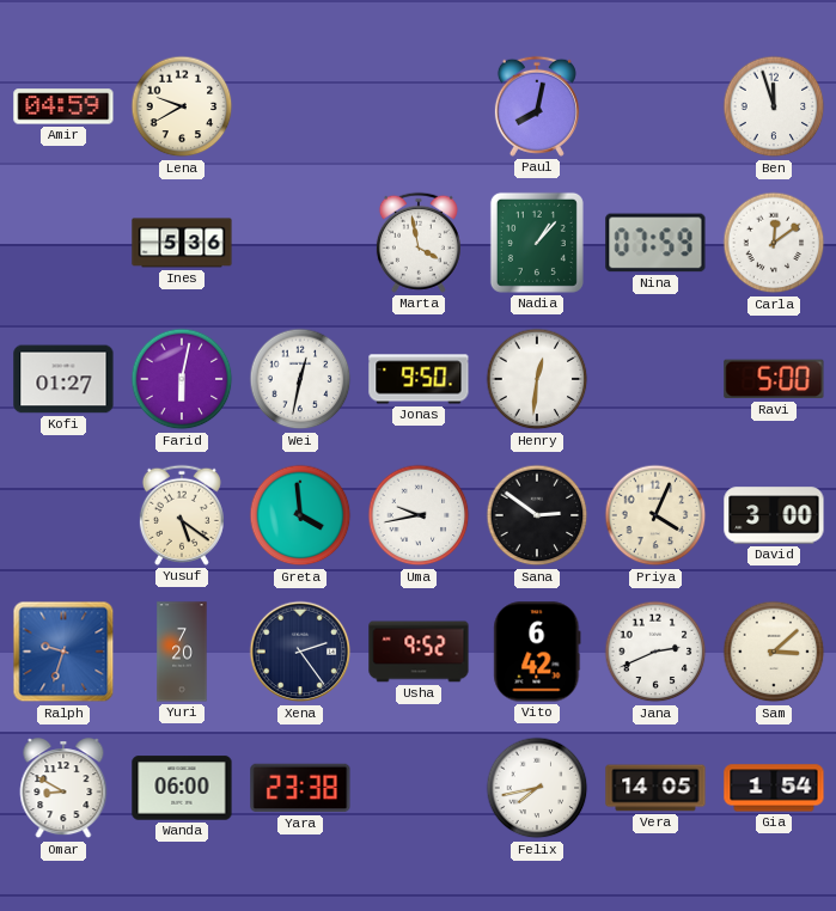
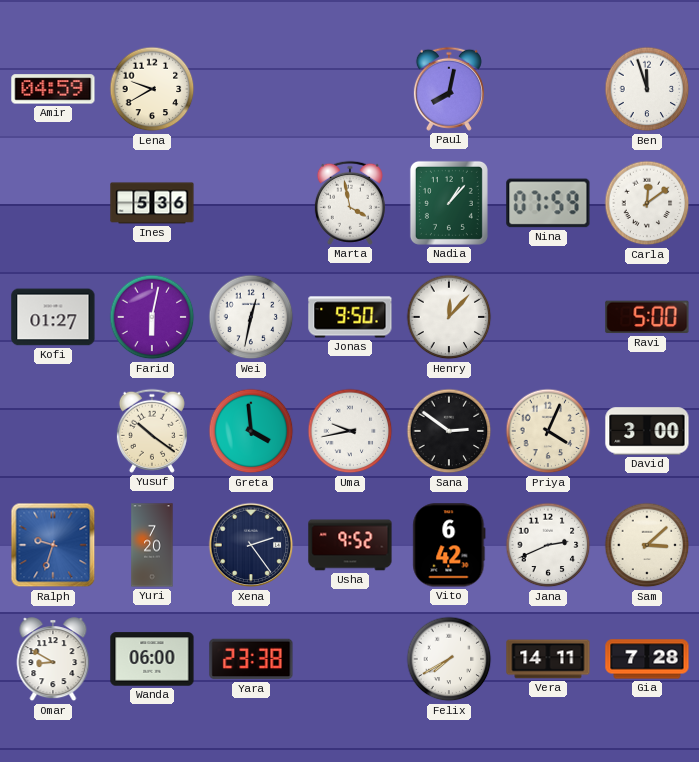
Henry: 12:31 -> 12:07
Yusuf: 5:21 -> 10:21
Felix: 7:43 -> 7:40
Vera: 14:05 -> 14:11
Gia: 1:54 -> 7:28
